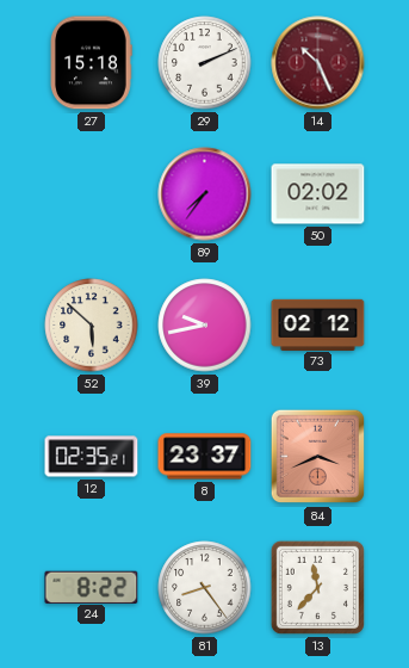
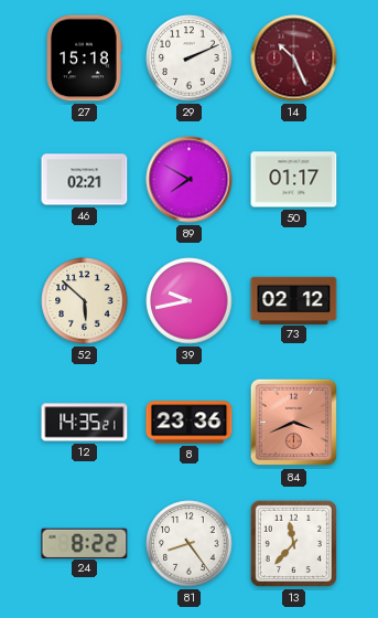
46: none -> 02:21
89: 7:36 -> 7:50
50: 02:02 -> 01:17
12: 02:35 -> 14:35
8: 23:37 -> 23:36
